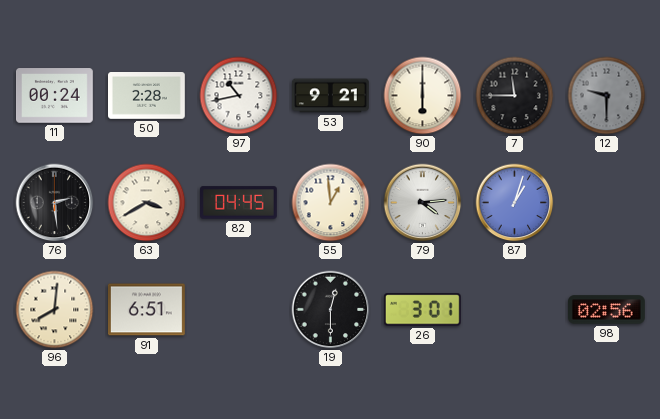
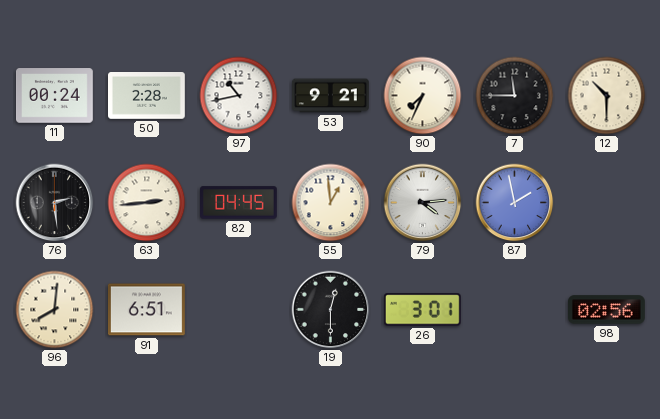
90: 6:00 -> 7:34
12: 9:30 -> 10:30
12 dial: grey -> cream
63: 3:40 -> 2:44
87: 1:03 -> 1:58
